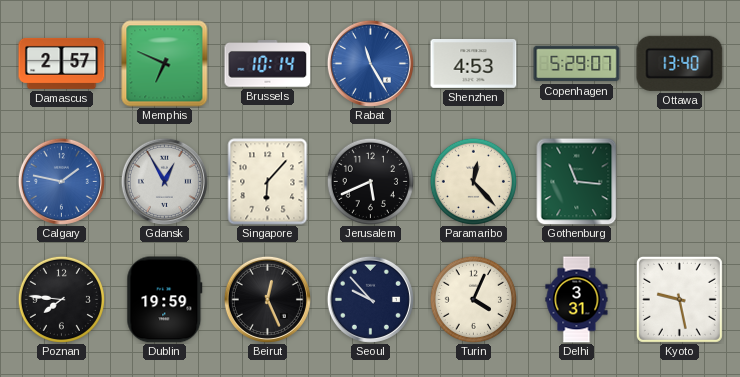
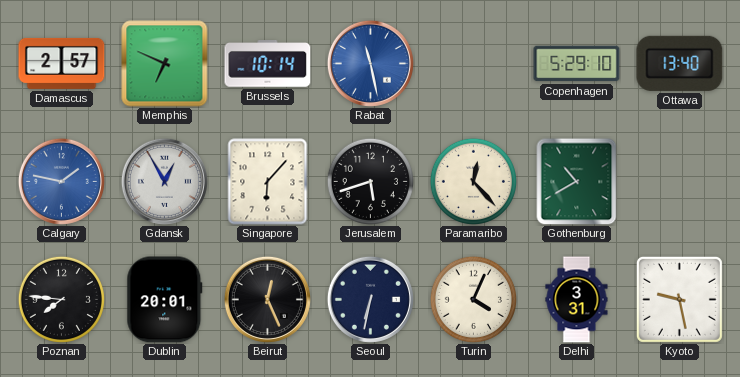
Rabat: 11:25 -> 11:28
Shenzhen: 4:53 -> none
Copenhagen: 5:29:07 -> 5:29:10
Jerusalem: 5:41 -> 5:42
Gothenburg: 11:16 -> 10:40
Dublin: 19:59 -> 20:01
Seoul: 9:53 -> 6:32
